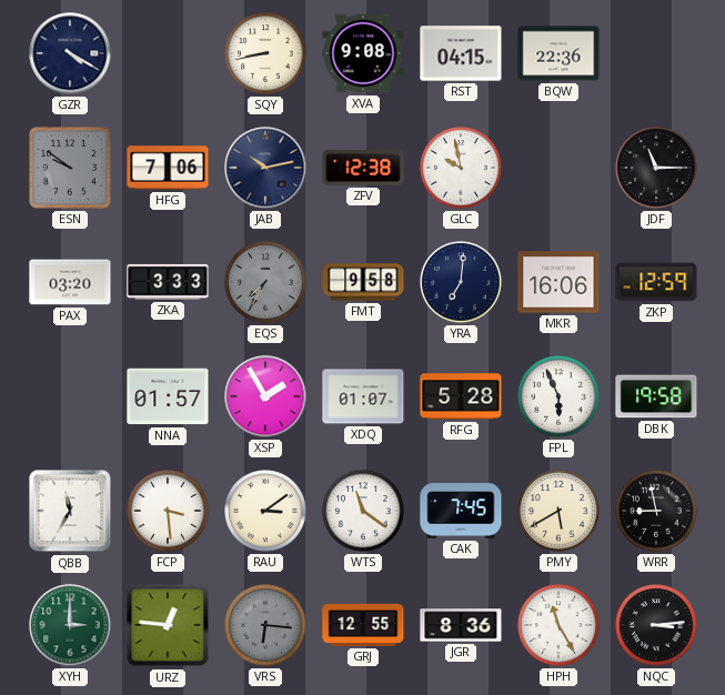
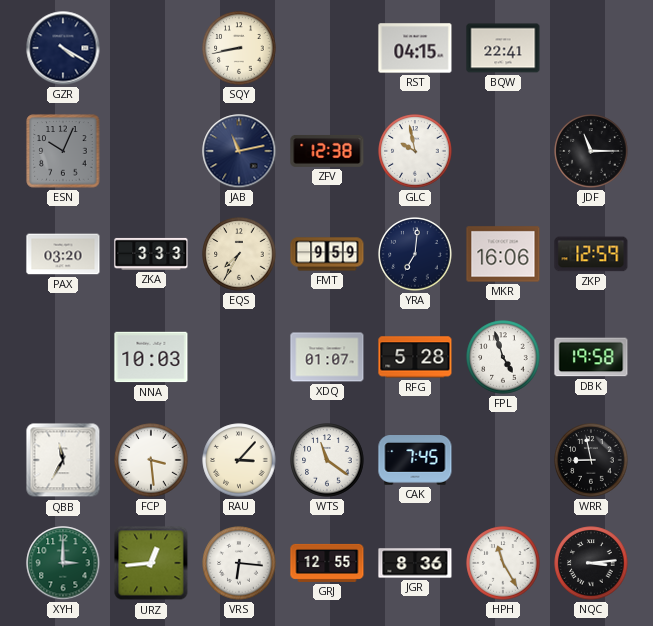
XVA: 9:08 -> none
BQW: 22:36 -> 22:41
ESN: 9:51 -> 10:04
HFG: 7:06 -> none
JAB: 10:13 -> 11:13
EQS dial: grey -> cream
FMT: 9:58 -> 9:59
NNA: 01:57 -> 10:03
XSP: 1:55 -> none
FPL: 5:56 -> 4:57
RAU: 3:09 -> 3:07
PMY: 5:40 -> none
URZ: 12:46 -> 12:44
VRS dial: grey -> white
